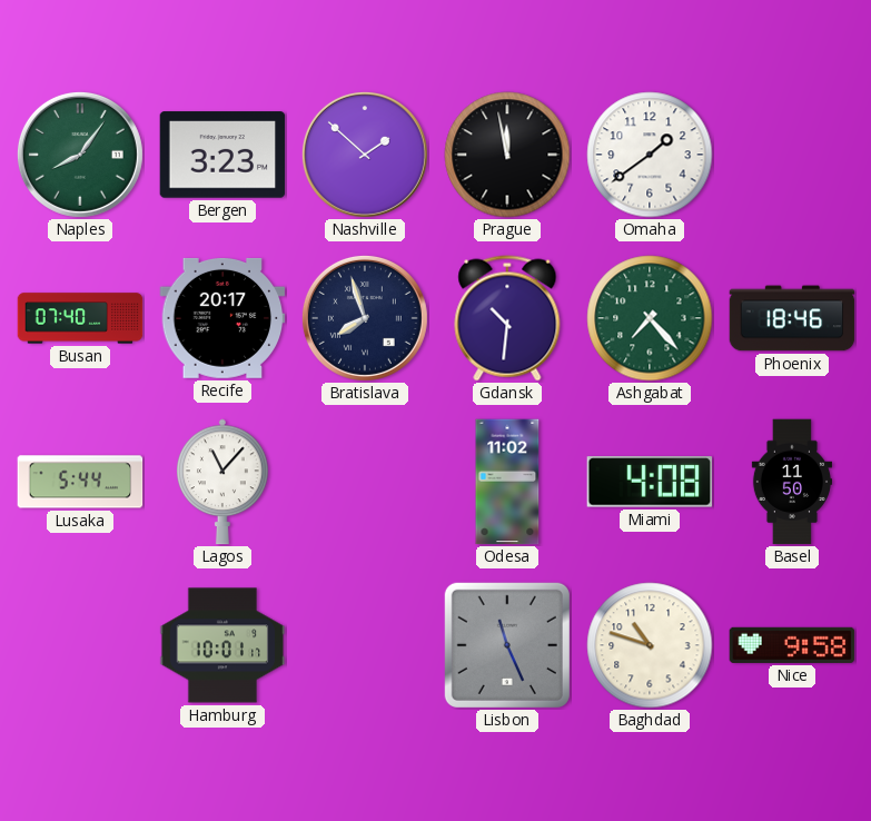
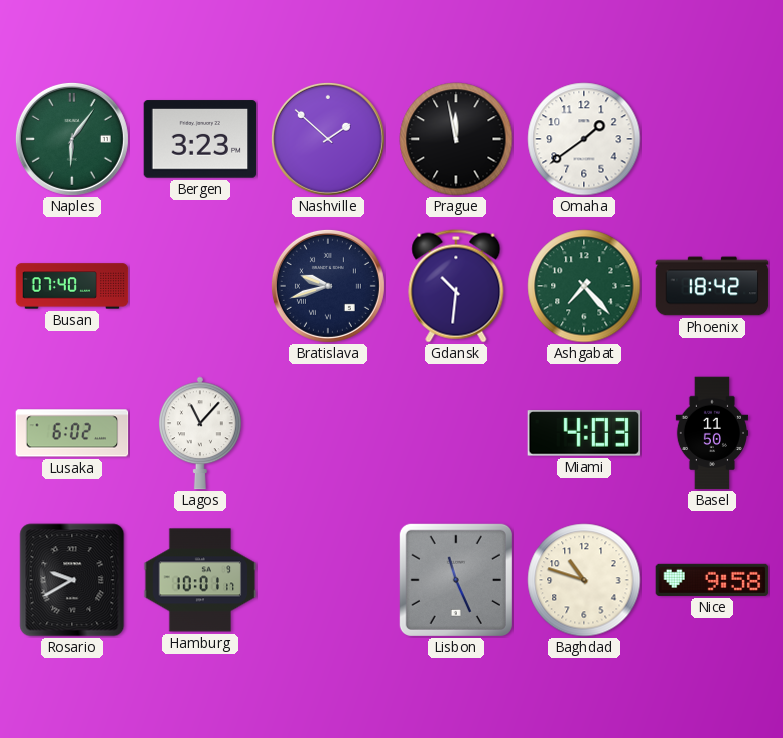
Naples: 8:06 -> 6:06
Recife: 20:17 -> none
Bratislava: 7:57 -> 9:42
Phoenix: 18:46 -> 18:42
Lusaka: 5:44 -> 6:02
Odesa: 11:02 -> none
Miami: 4:08 -> 4:03
Rosario: none -> 9:40
